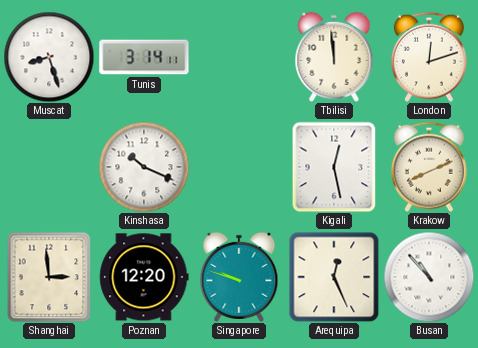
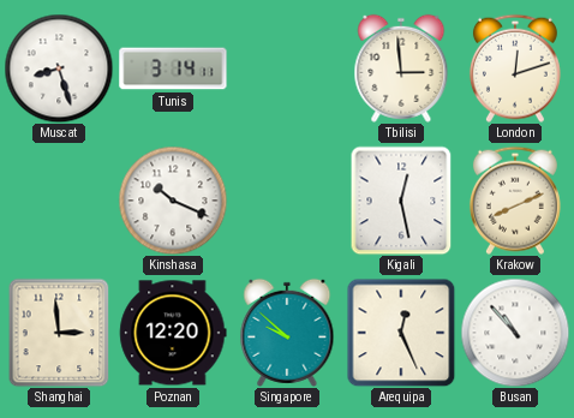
Tbilisi: 11:59 -> 2:59
Singapore: 9:48 -> 9:52
